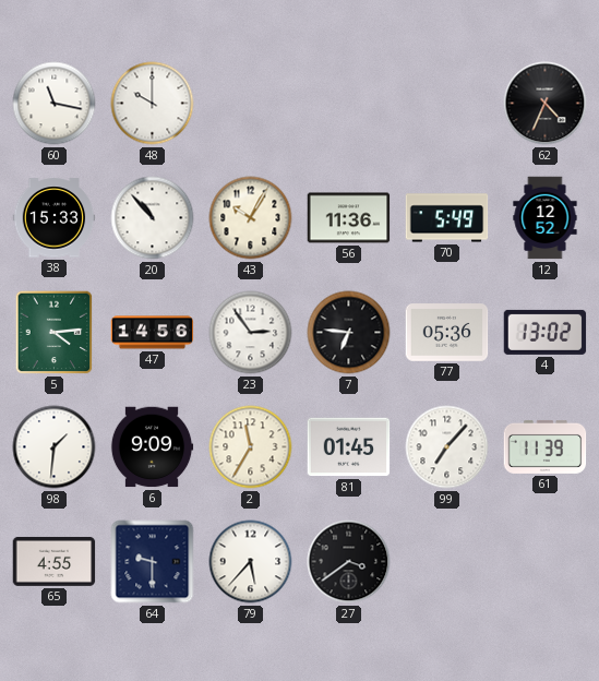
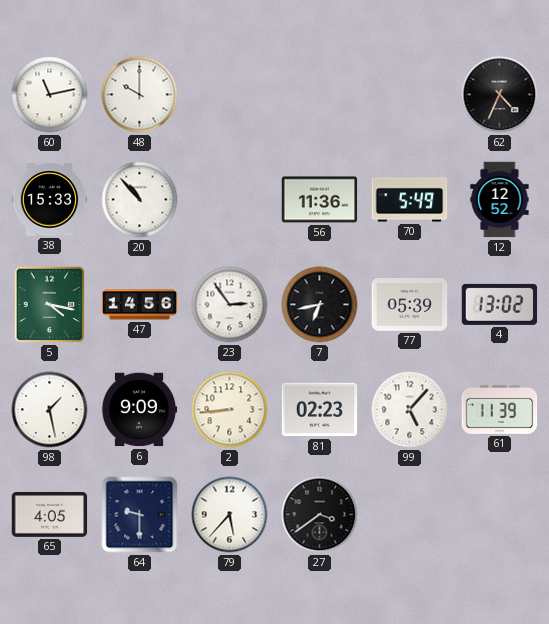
60: 11:17 -> 11:13
43: 10:05 -> none
5: 4:14 -> 4:17
7: 6:46 -> 6:43
77: 05:36 -> 05:39
98: 1:31 -> 1:28
2: 11:35 -> 8:44
81: 01:45 -> 02:23
99: 7:07 -> 5:07
65: 4:55 -> 4:05
